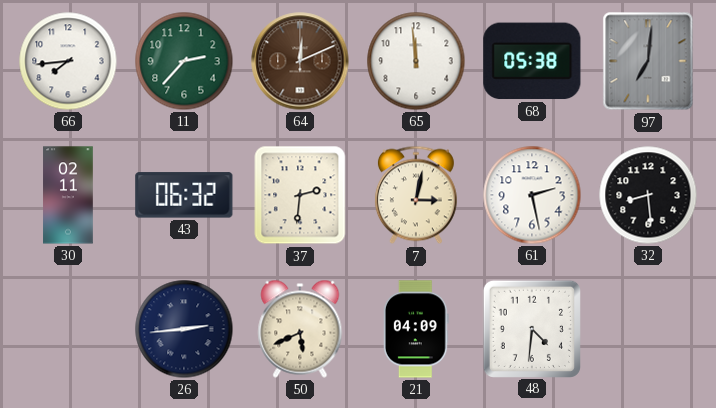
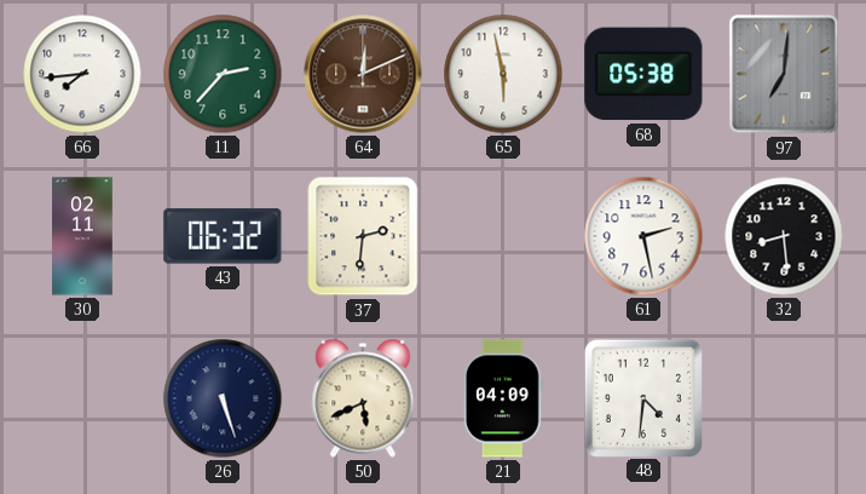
65: 11:59 -> 5:58
7: 3:02 -> none
26: 2:44 -> 5:27
